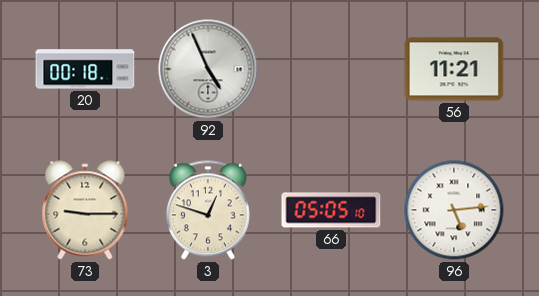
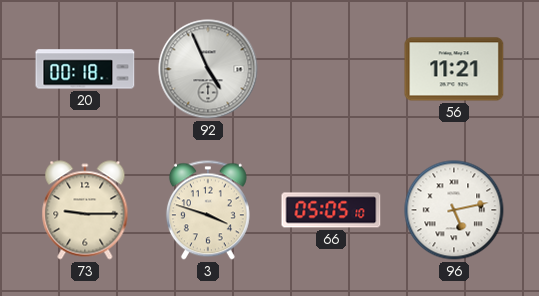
3: 12:48 -> 3:48
96: 5:14 -> 5:13
